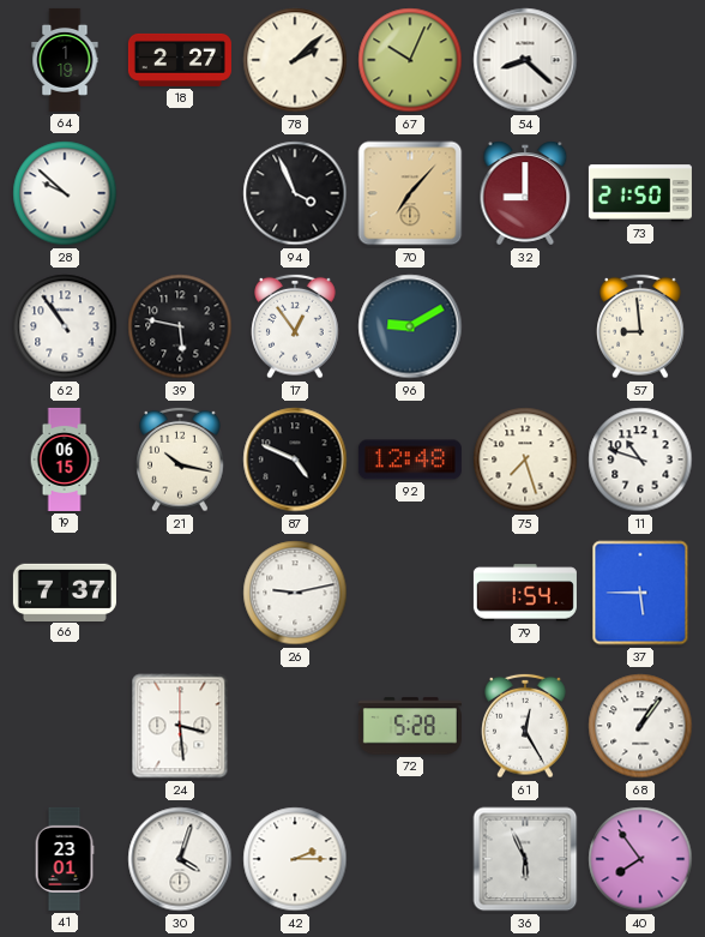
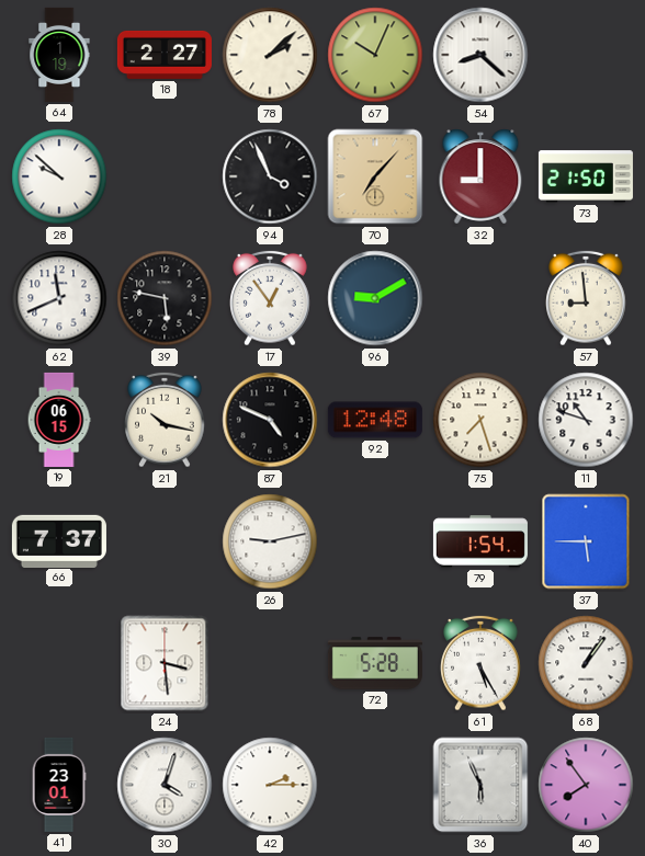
62: 10:54 -> 11:41
61: 12:25 -> 5:25
